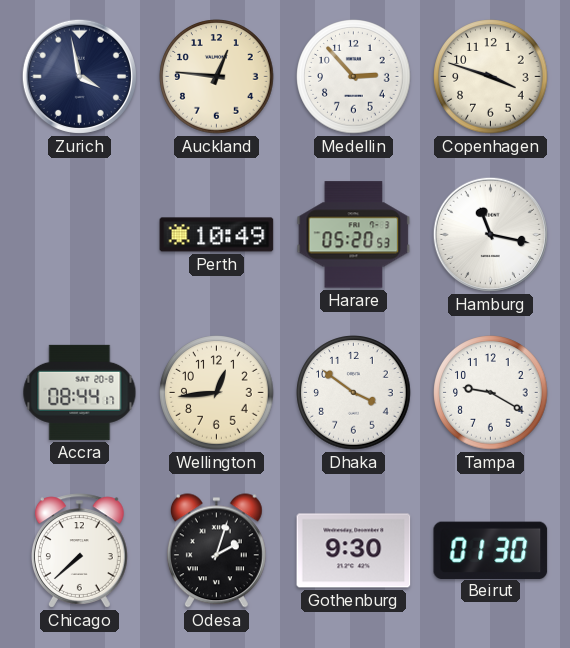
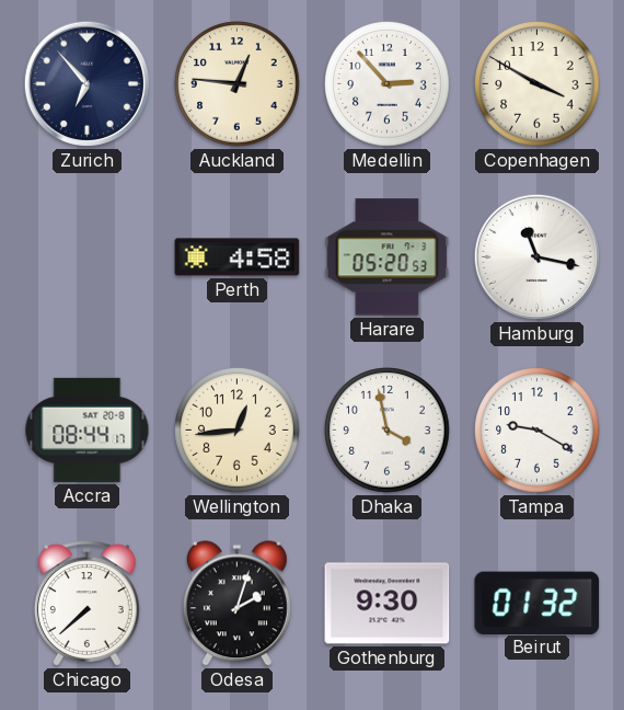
Zurich: 3:58 -> 6:53
Copenhagen: 3:48 -> 3:50
Perth: 10:49 -> 4:58
Dhaka: 3:51 -> 3:58
Beirut: 01:30 -> 01:32
